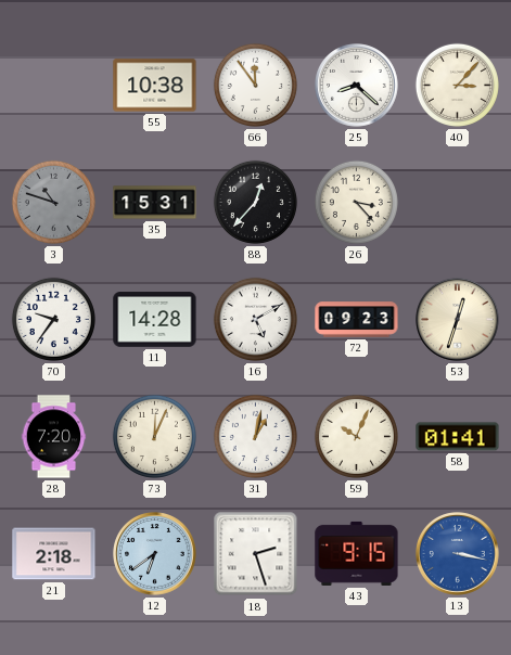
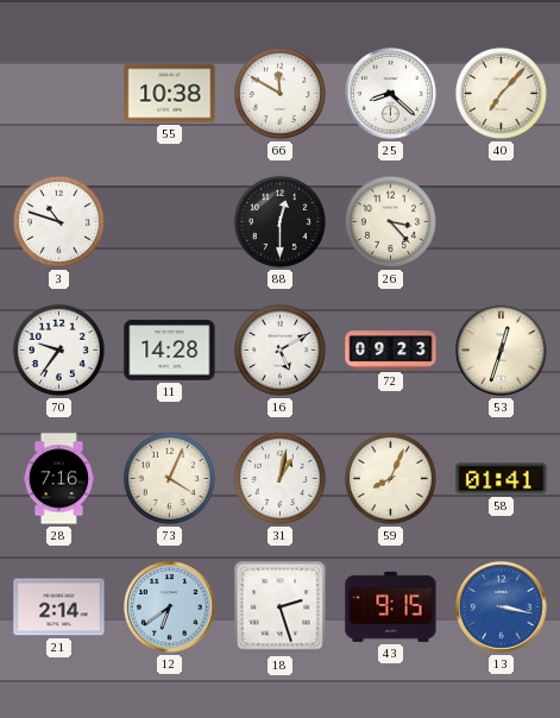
66: 11:54 -> 11:50
40: 3:07 -> 7:07
3 dial: grey -> white
35: 15:31 -> none
88: 12:37 -> 12:30
28: 7:20 -> 7:16
73: 12:04 -> 4:04
59: 10:04 -> 8:04
21: 2:18 -> 2:14
